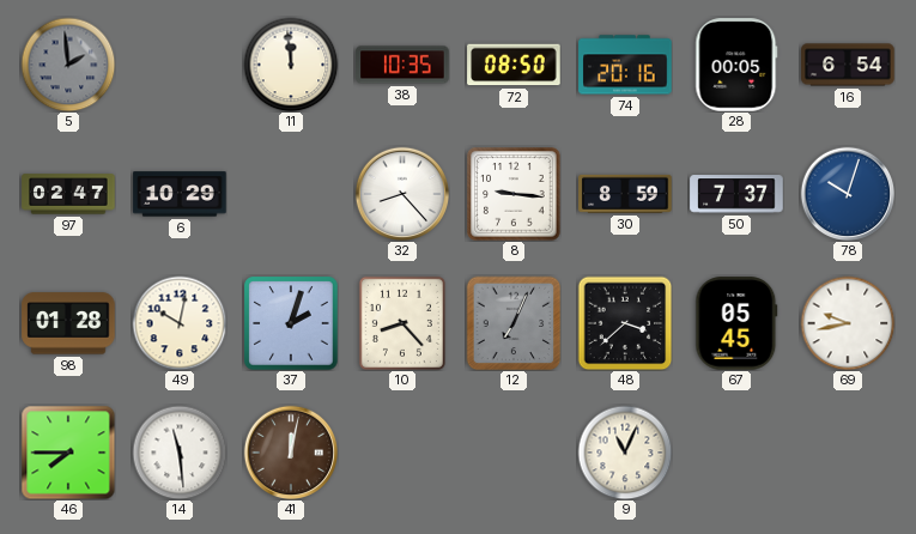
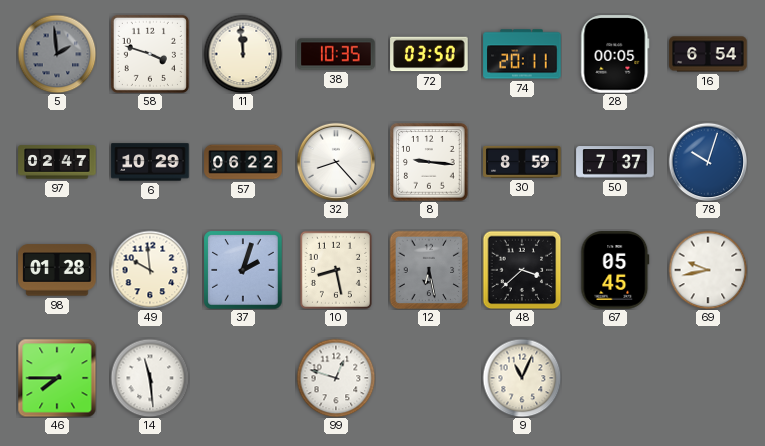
58: none -> 3:48
72: 08:50 -> 03:50
74: 20:16 -> 20:11
57: none -> 06:22
49: 10:02 -> 9:59
10: 8:23 -> 8:28
12: 7:04 -> 6:28
41: 12:02 -> none
99: none -> 12:48
